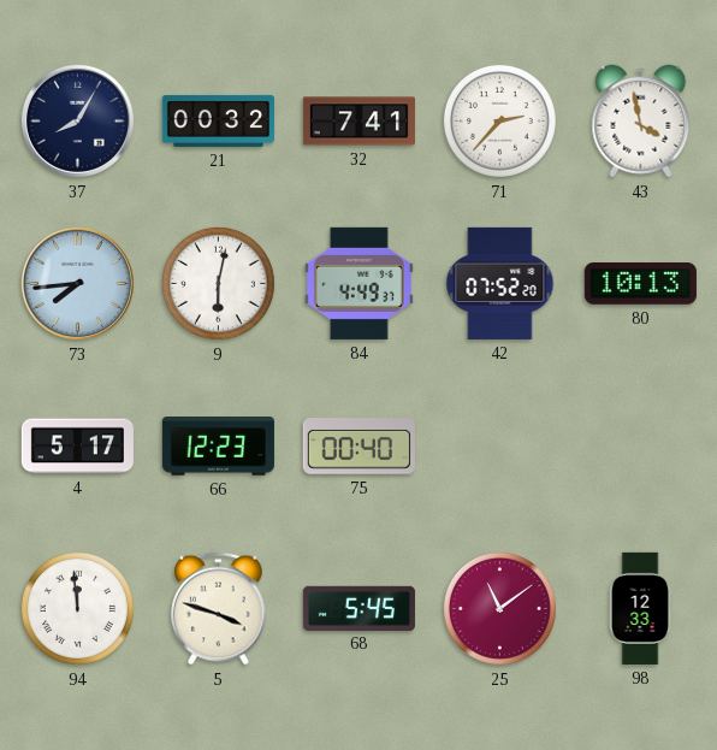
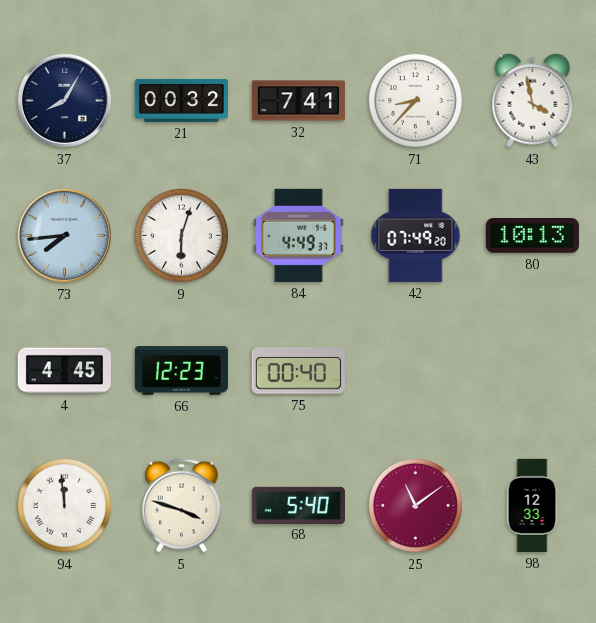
71: 2:37 -> 8:37
9: 6:02 -> 6:03
42: 07:52 -> 07:49
4: 5:17 -> 4:45
68: 5:45 -> 5:40
